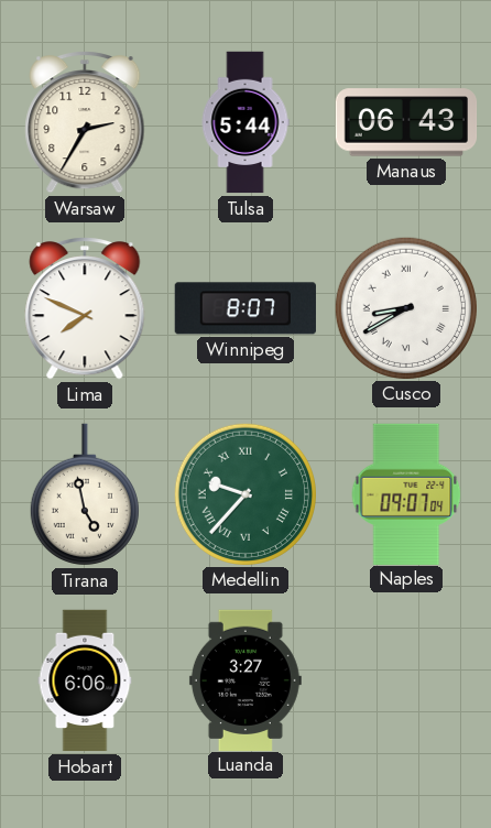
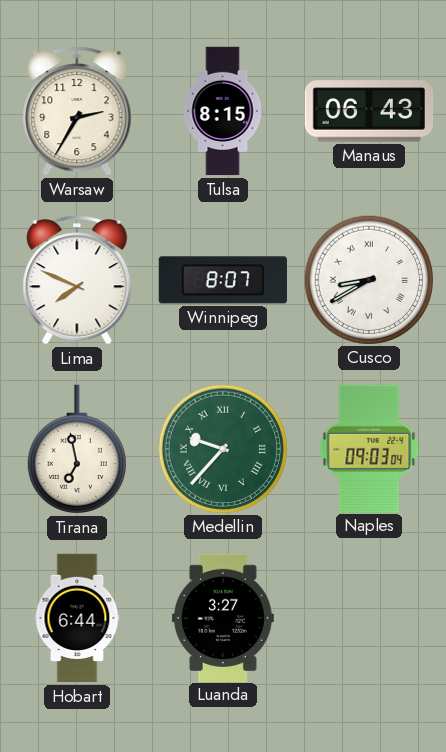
Tulsa: 5:44 -> 8:15
Tirana: 4:58 -> 6:58
Naples: 09:07 -> 09:03
Hobart: 6:06 -> 6:44
